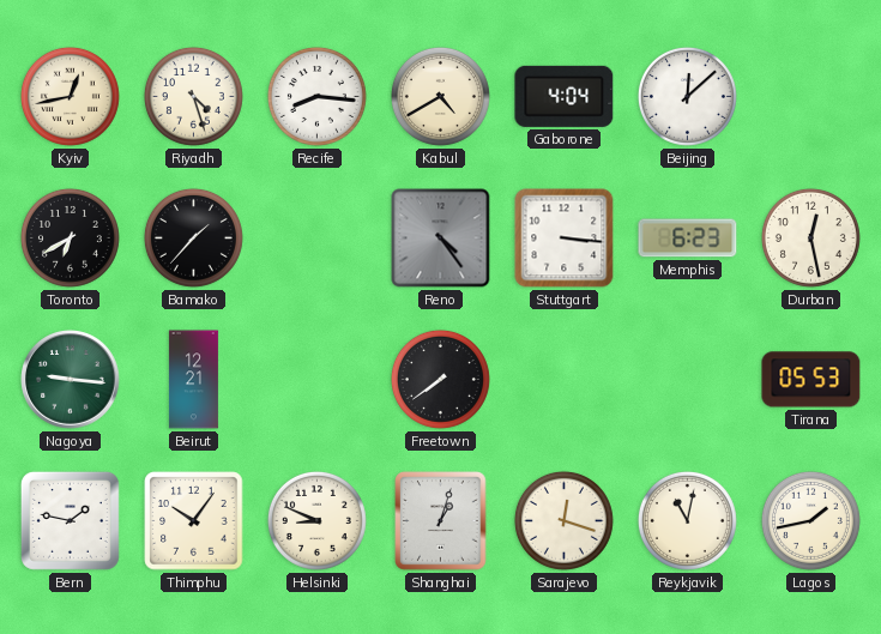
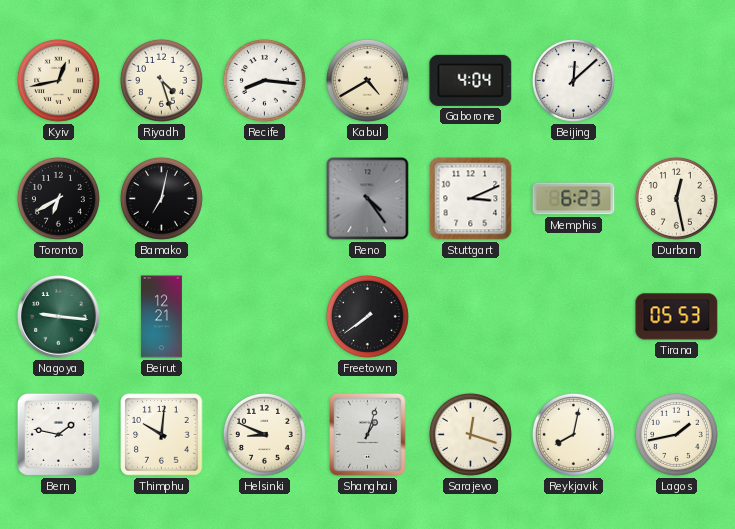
Bamako: 1:37 -> 7:02
Stuttgart: 3:16 -> 3:11
Thimphu: 10:06 -> 10:01
Reykjavik: 11:02 -> 8:02
